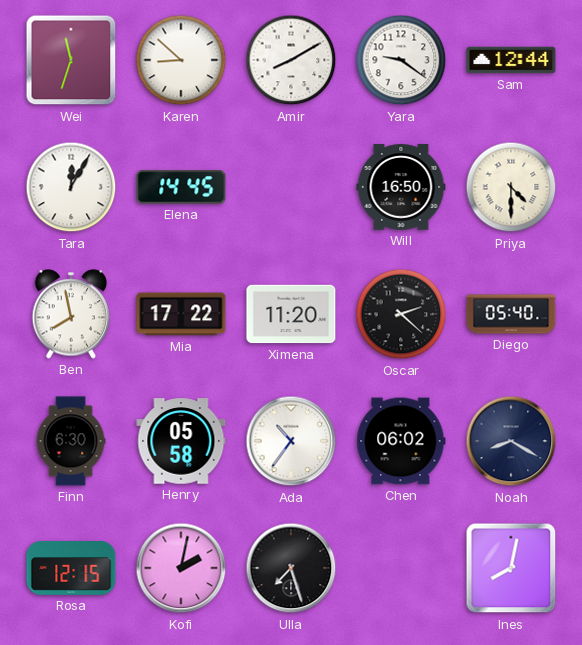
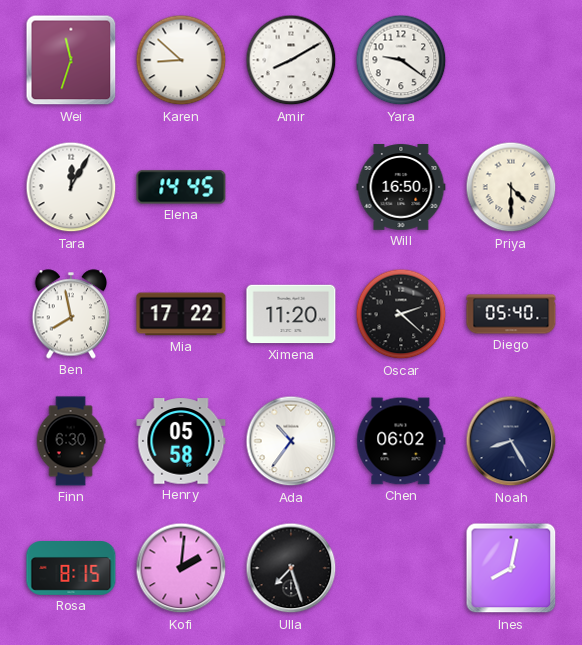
Sam: 12:44 -> none
Noah: 8:20 -> 8:25
Rosa: 12:15 -> 8:15
Kofi: 2:02 -> 2:01
